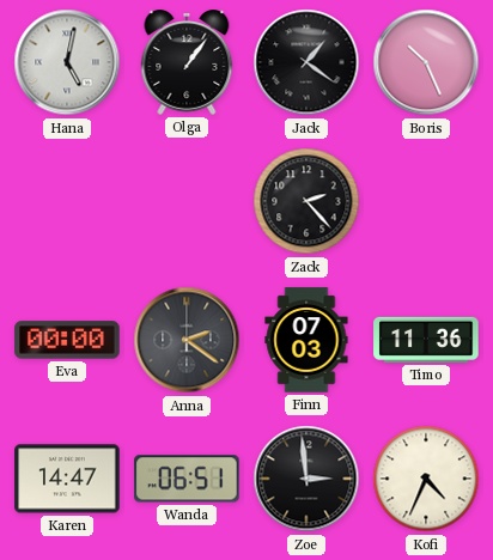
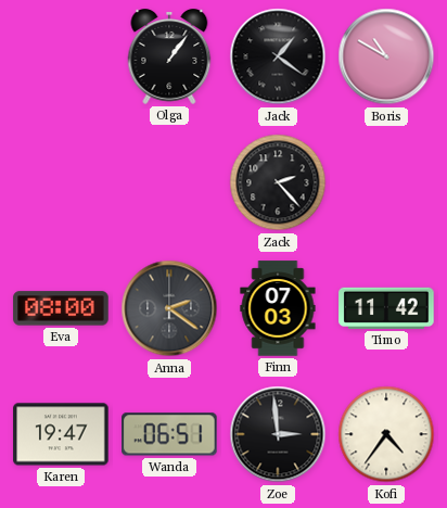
Hana: 5:02 -> none
Boris: 10:26 -> 10:50
Eva: 00:00 -> 08:00
Timo: 11:36 -> 11:42
Karen: 14:47 -> 19:47
Kofi: 4:34 -> 4:36
